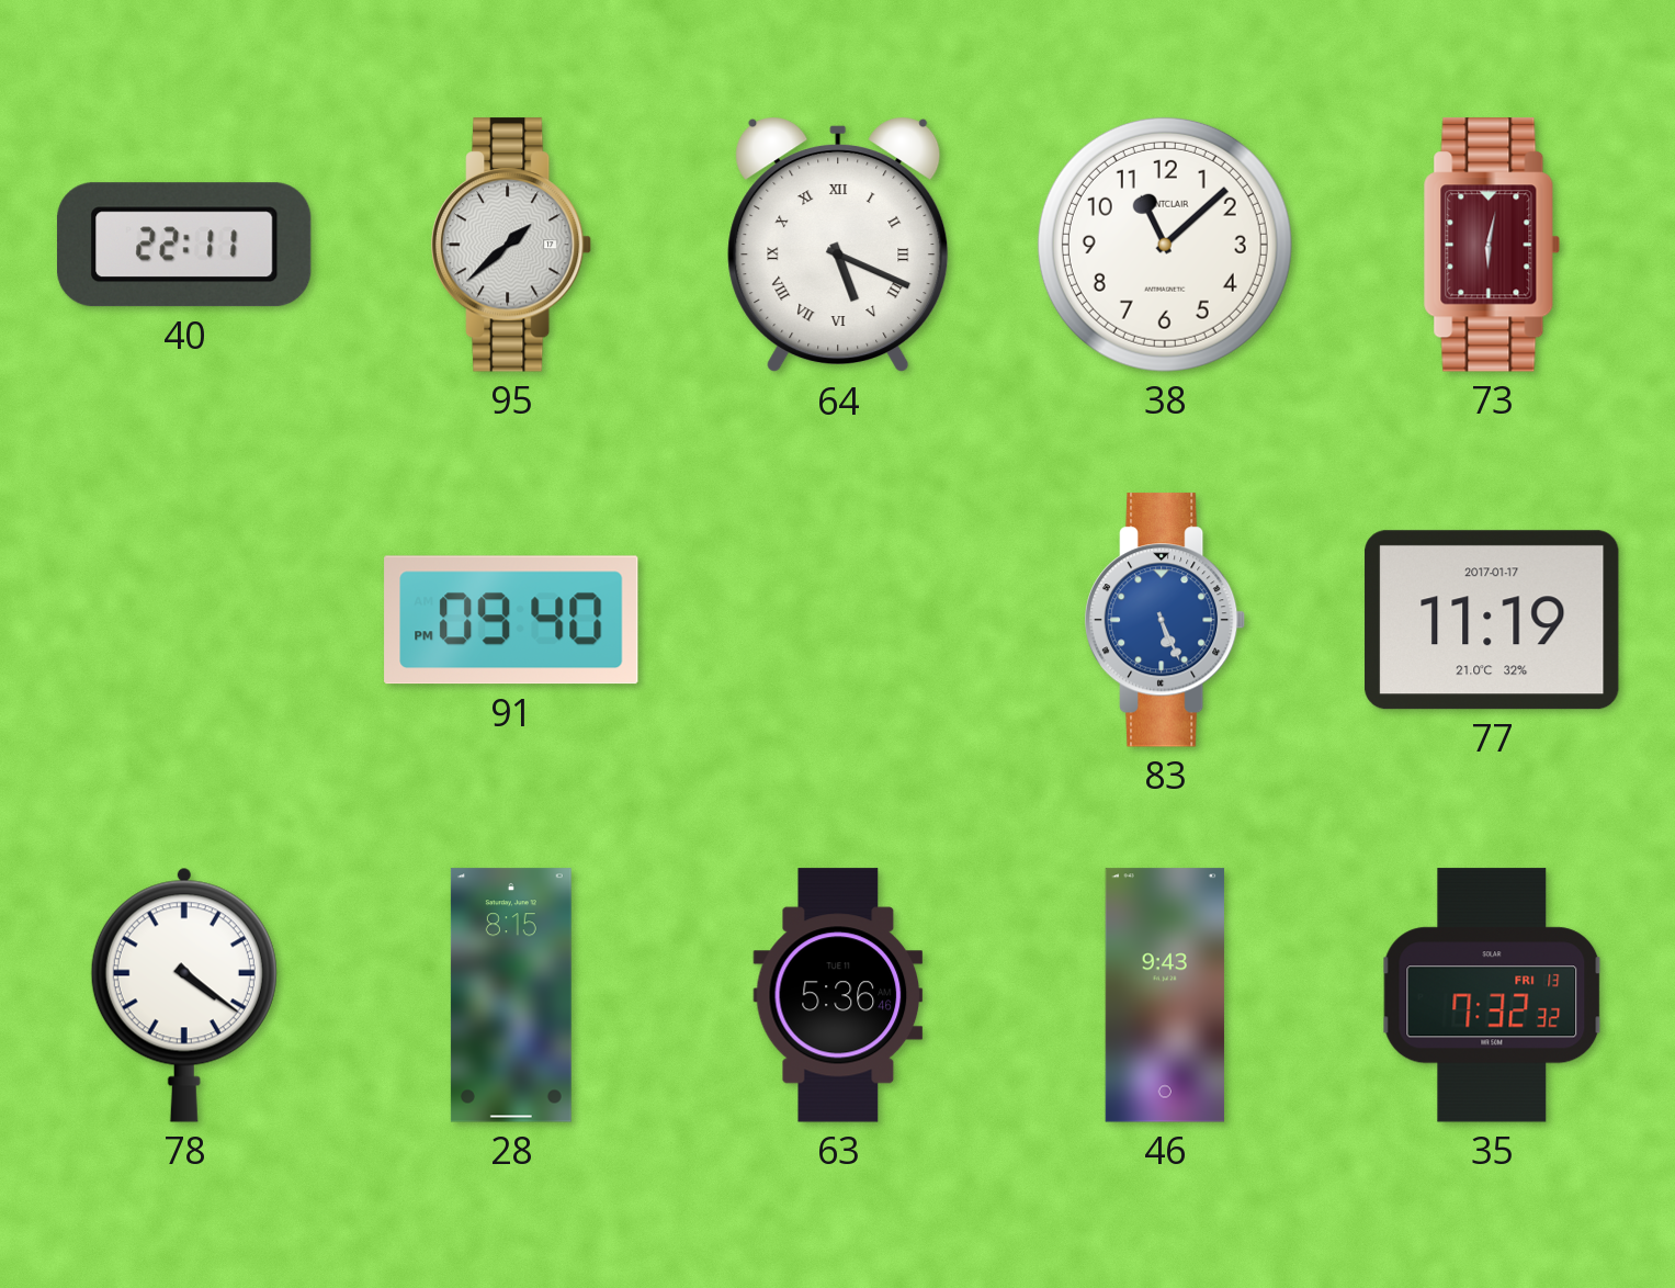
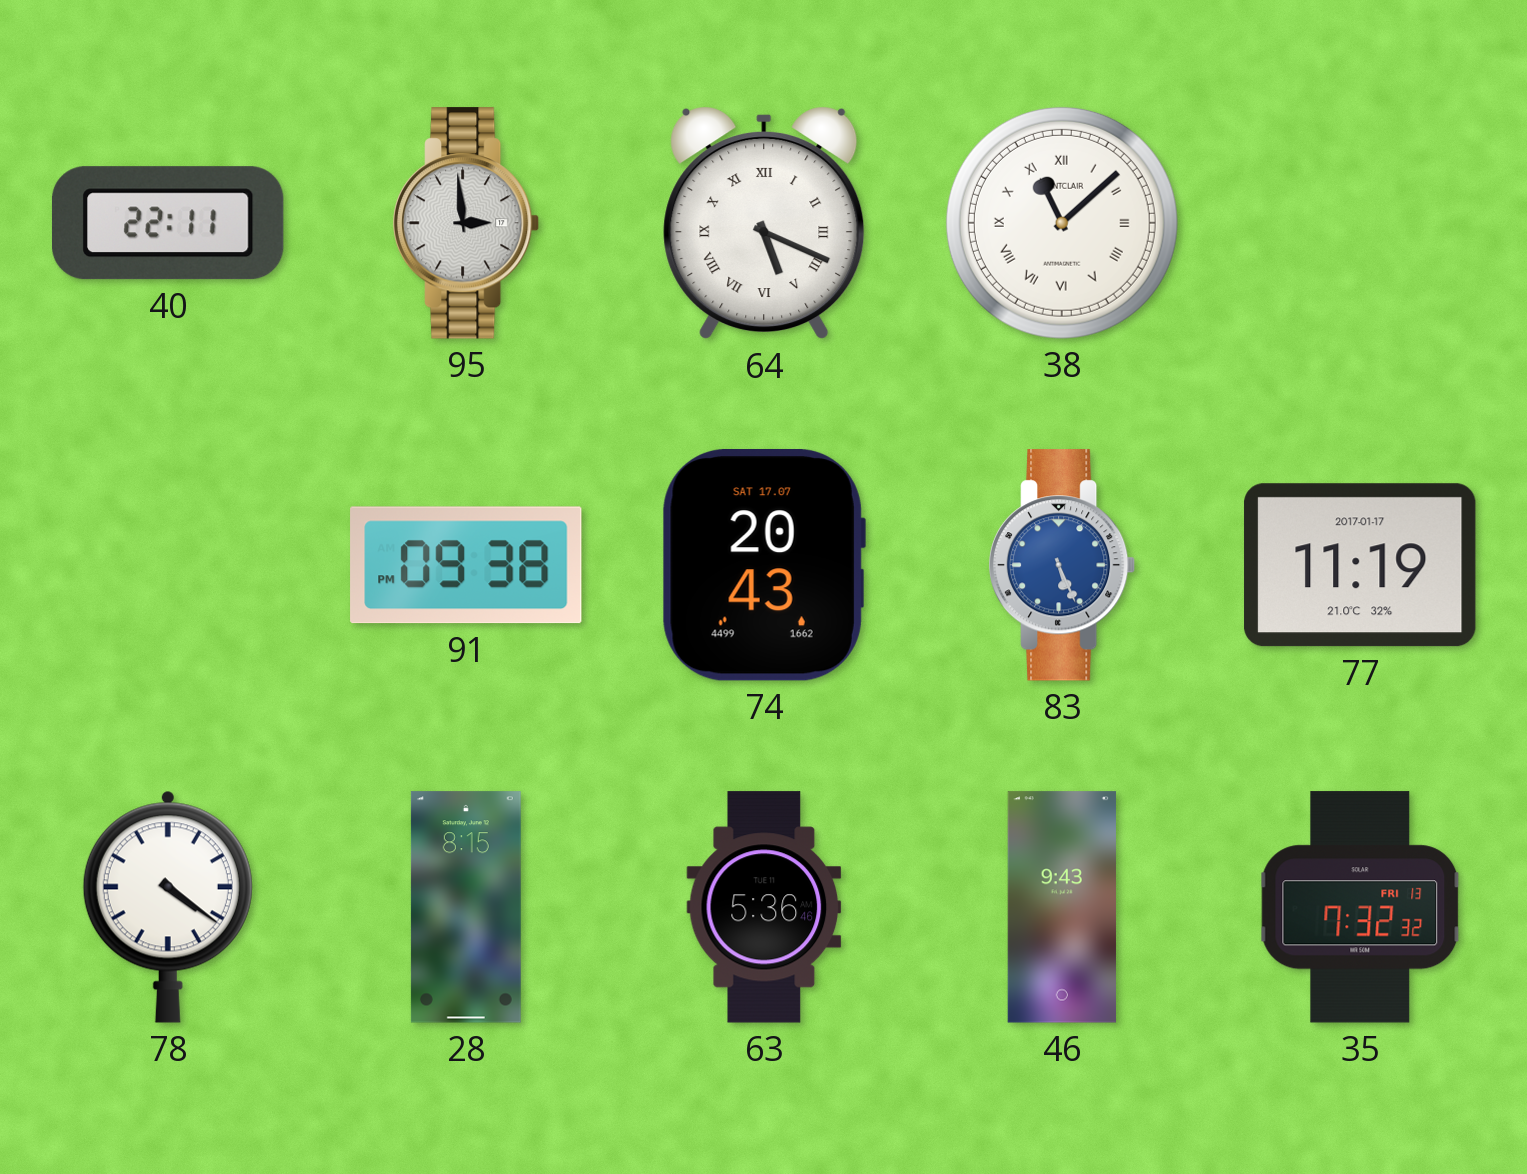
95: 1:38 -> 2:59
38 numerals: Arabic -> Roman
73: 6:02 -> none
91: 09:40 -> 09:38
74: none -> 20:43
